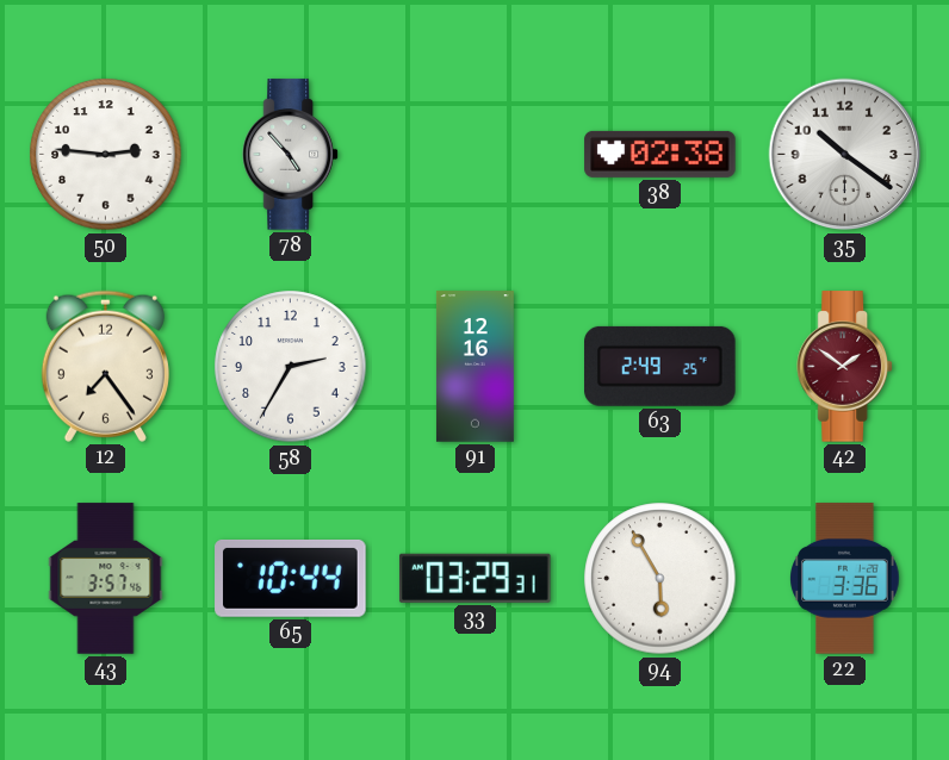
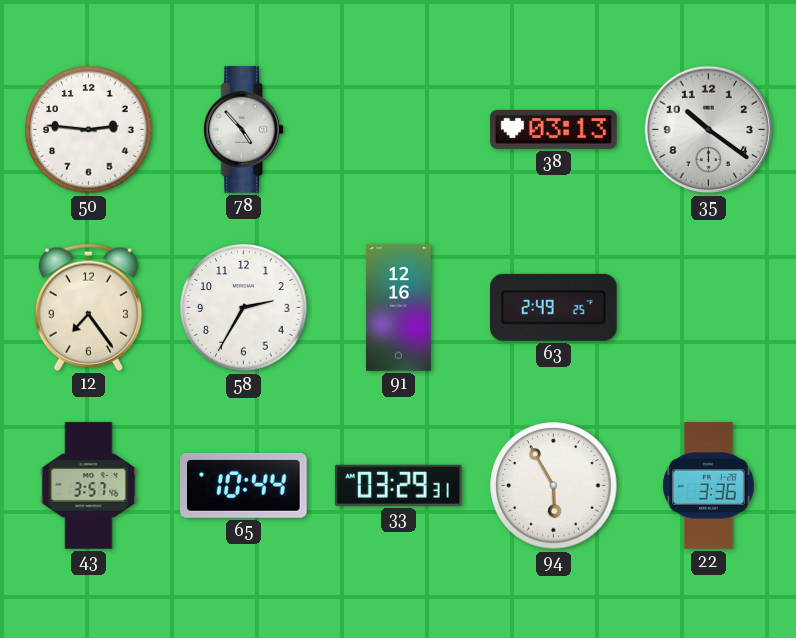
38: 02:38 -> 03:13
42: 1:51 -> none
